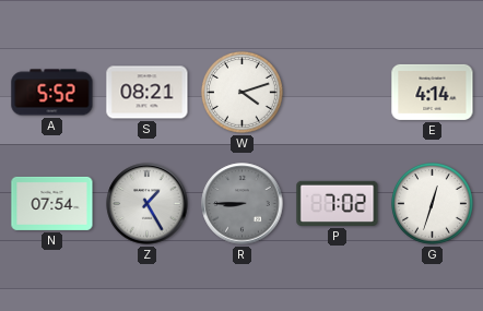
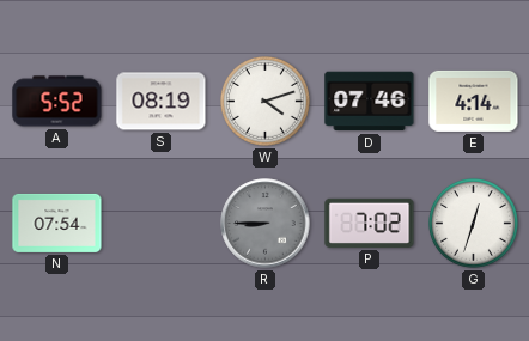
S: 08:21 -> 08:19
D: none -> 07:46
Z: 1:25 -> none
